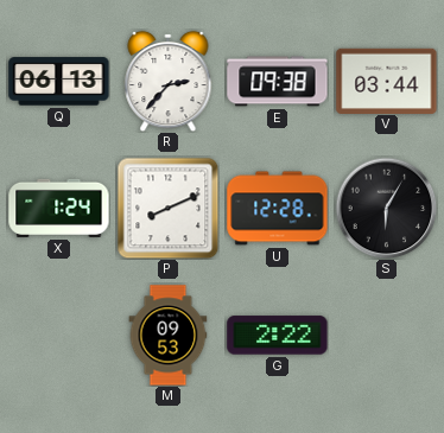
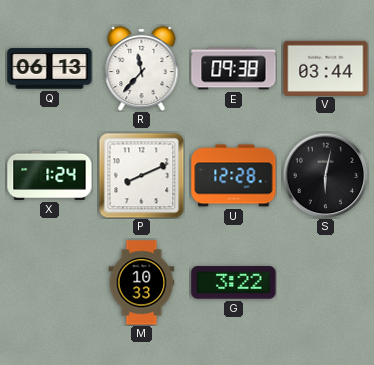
R: 2:37 -> 11:37
S: 6:05 -> 6:02
M: 09:53 -> 10:33
G: 2:22 -> 3:22
